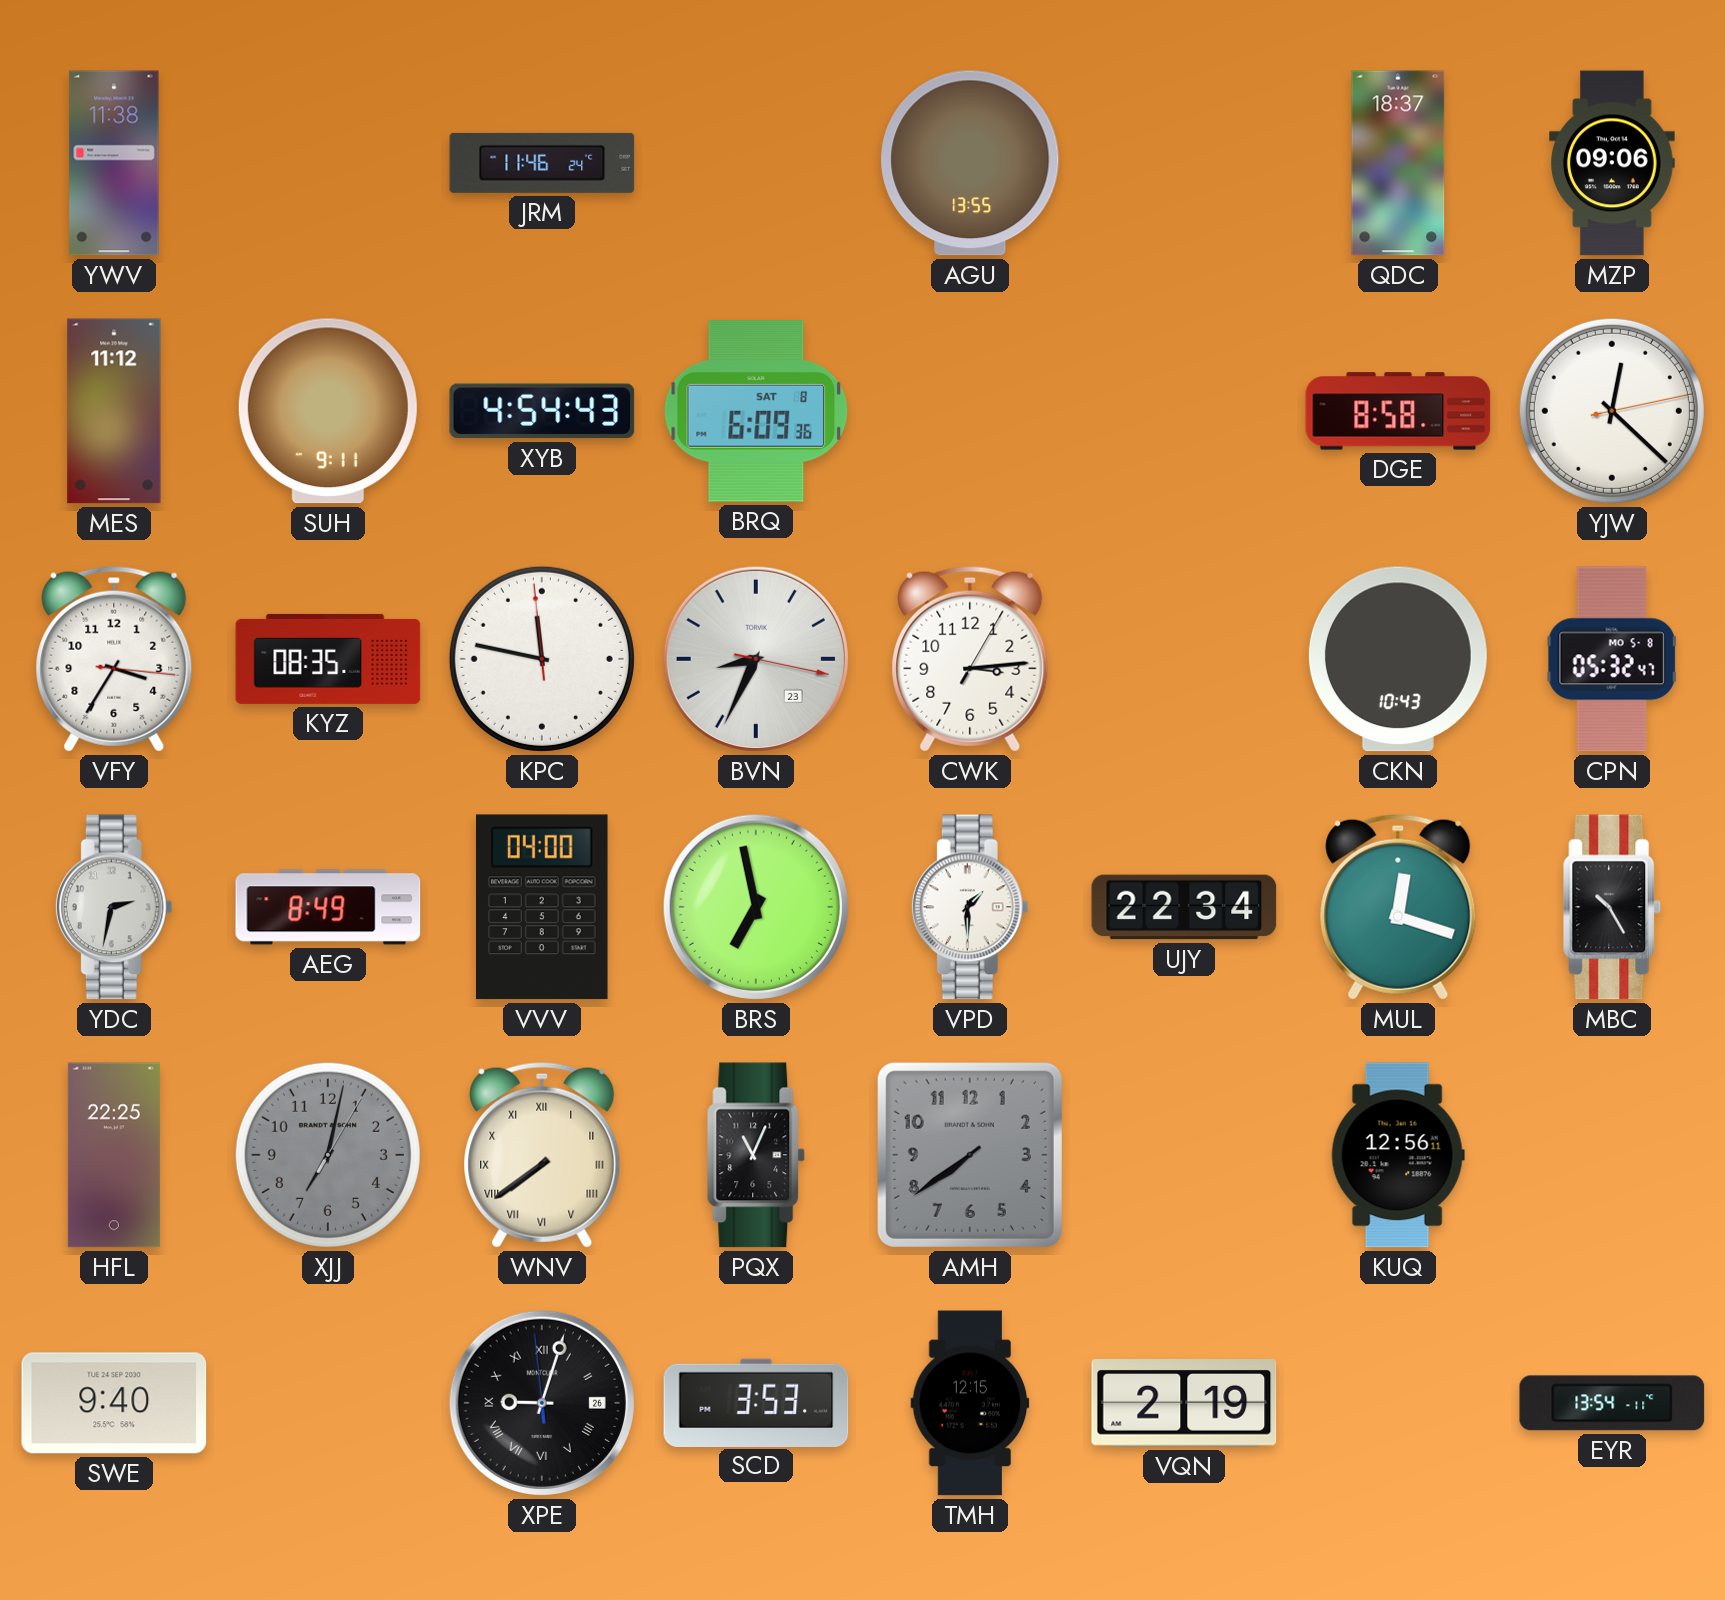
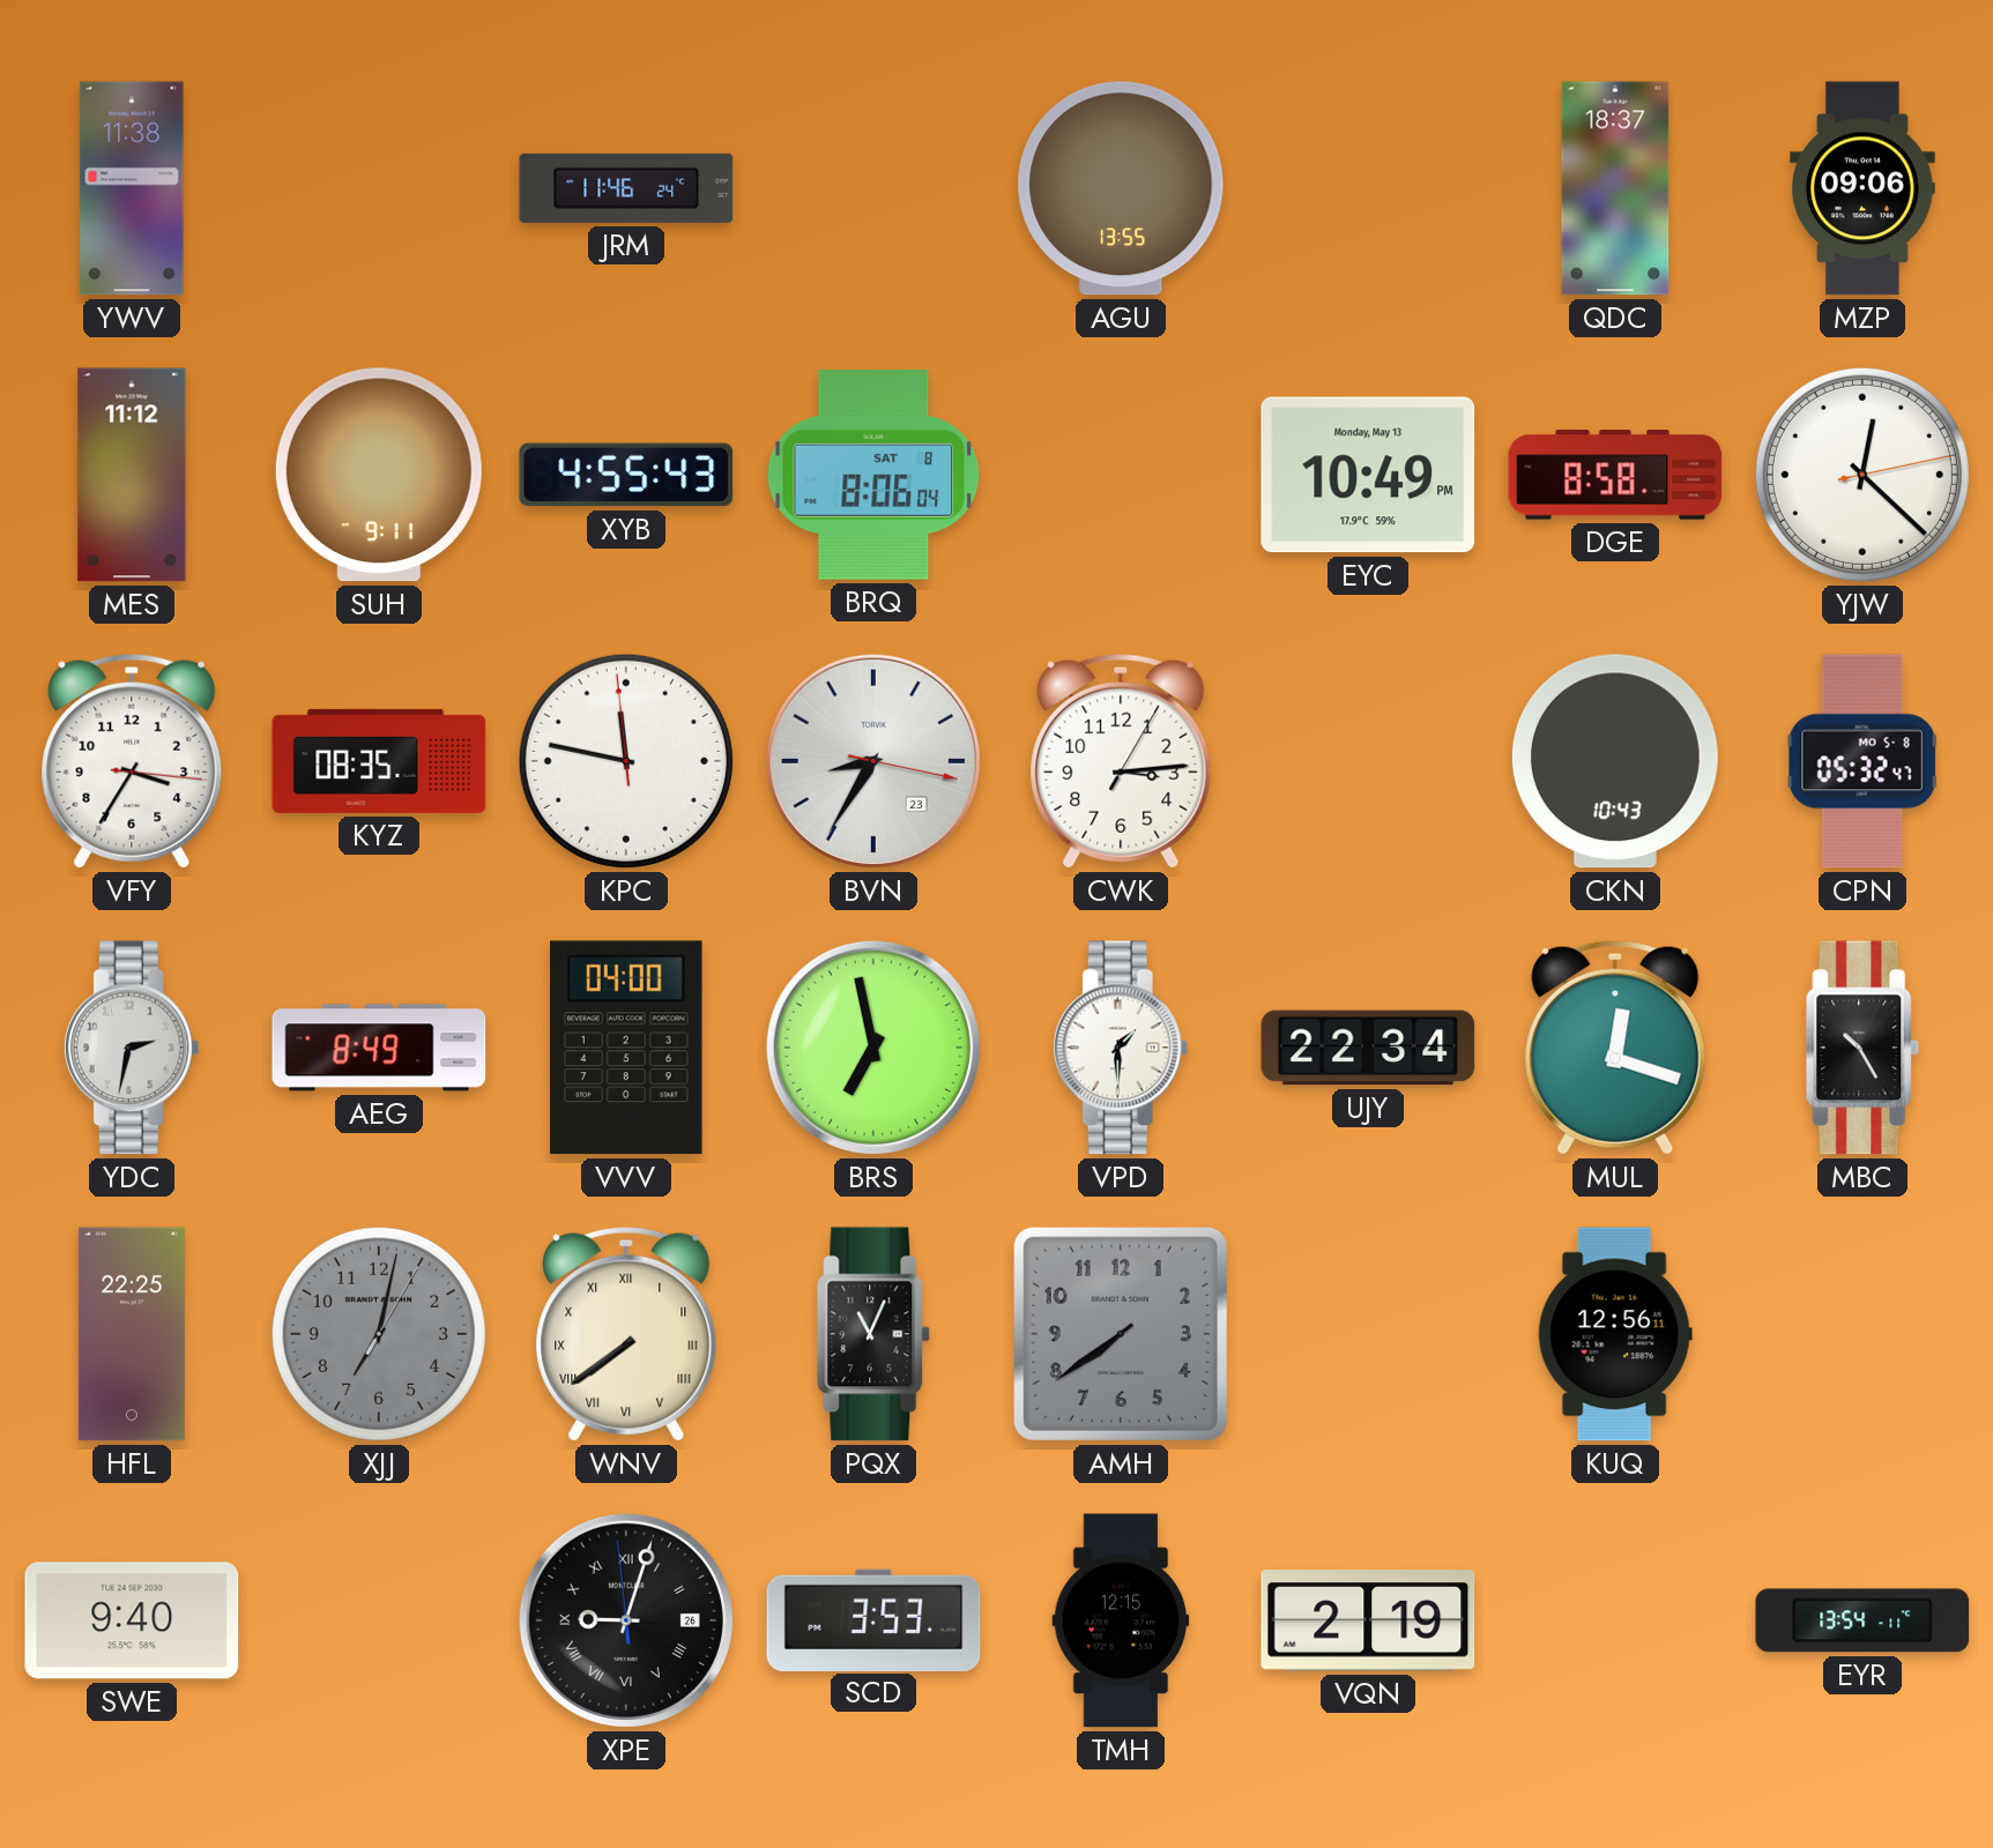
XYB: 4:54 -> 4:55
BRQ: 6:09 -> 8:06
EYC: none -> 10:49
BVN: 8:34 -> 8:35
